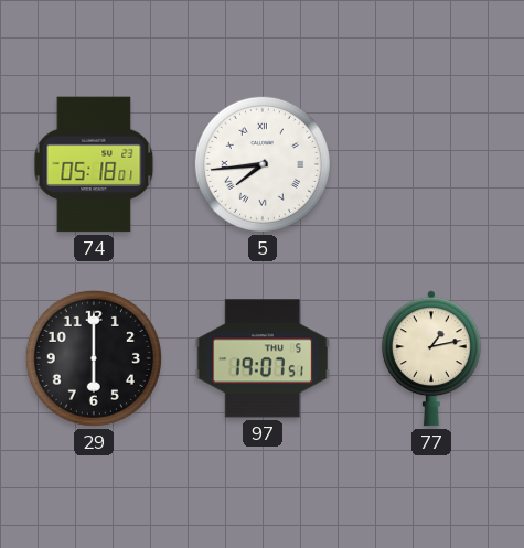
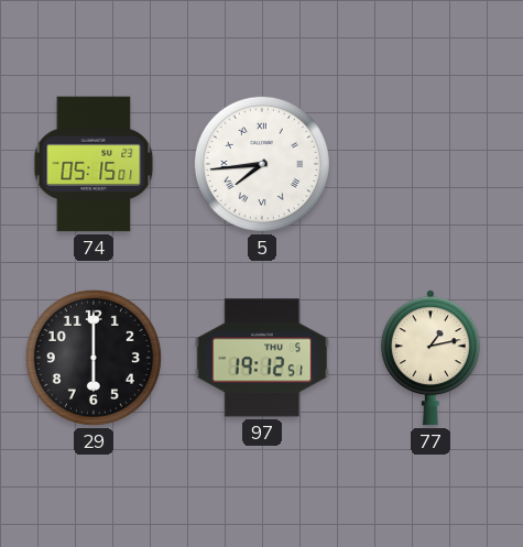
74: 05:18 -> 05:15
97: 19:07 -> 19:12
